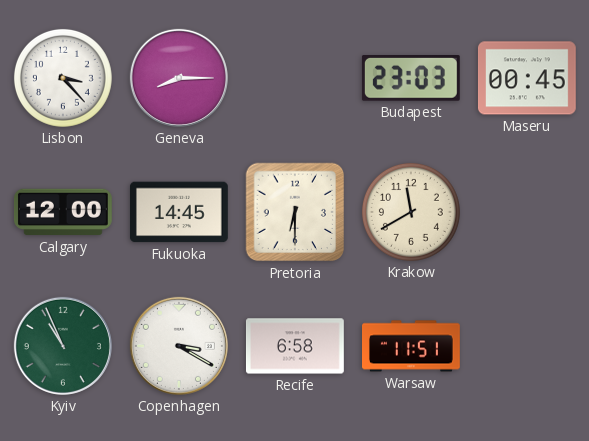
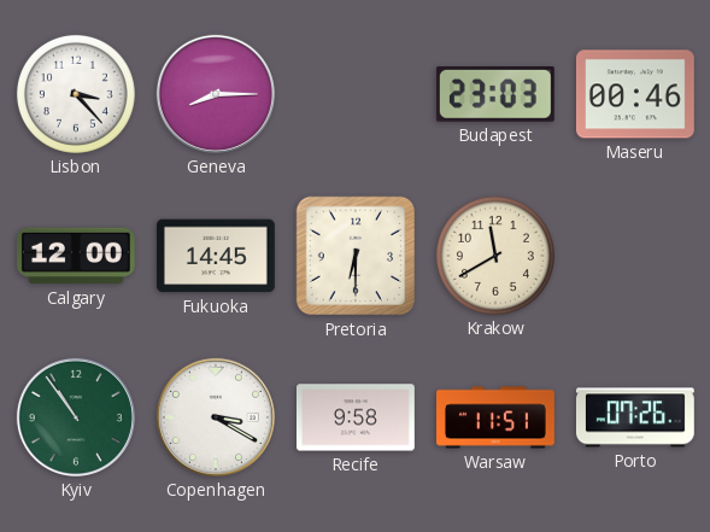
Maseru: 00:45 -> 00:46
Kyiv: 10:56 -> 10:54
Recife: 6:58 -> 9:58
Porto: none -> 07:26
